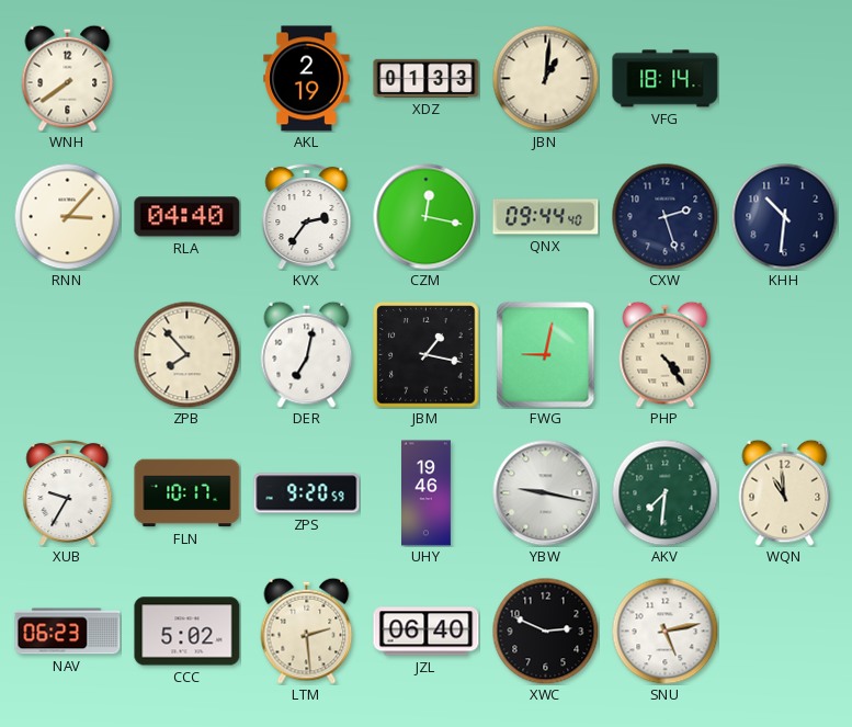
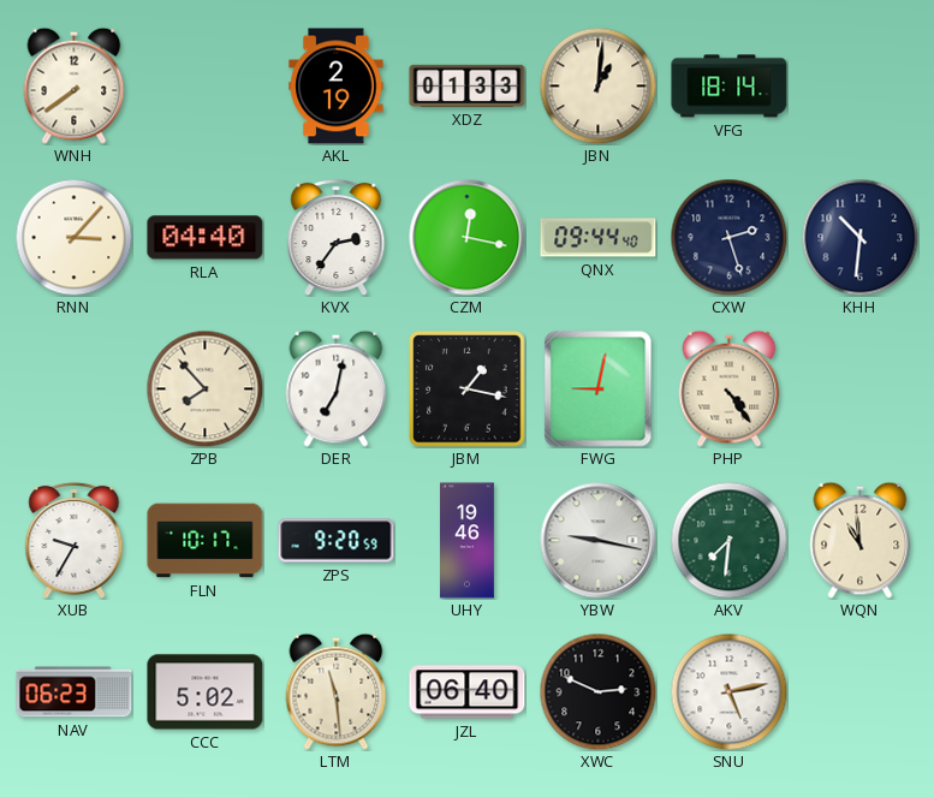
LTM: 2:29 -> 11:29
